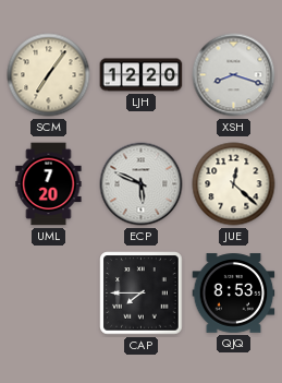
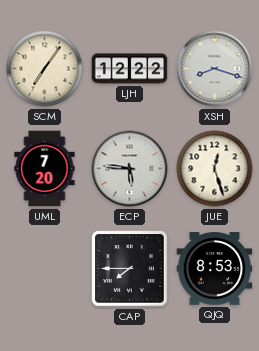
LJH: 12:20 -> 12:22
ECP: 5:49 -> 5:46
JUE: 12:22 -> 12:27
